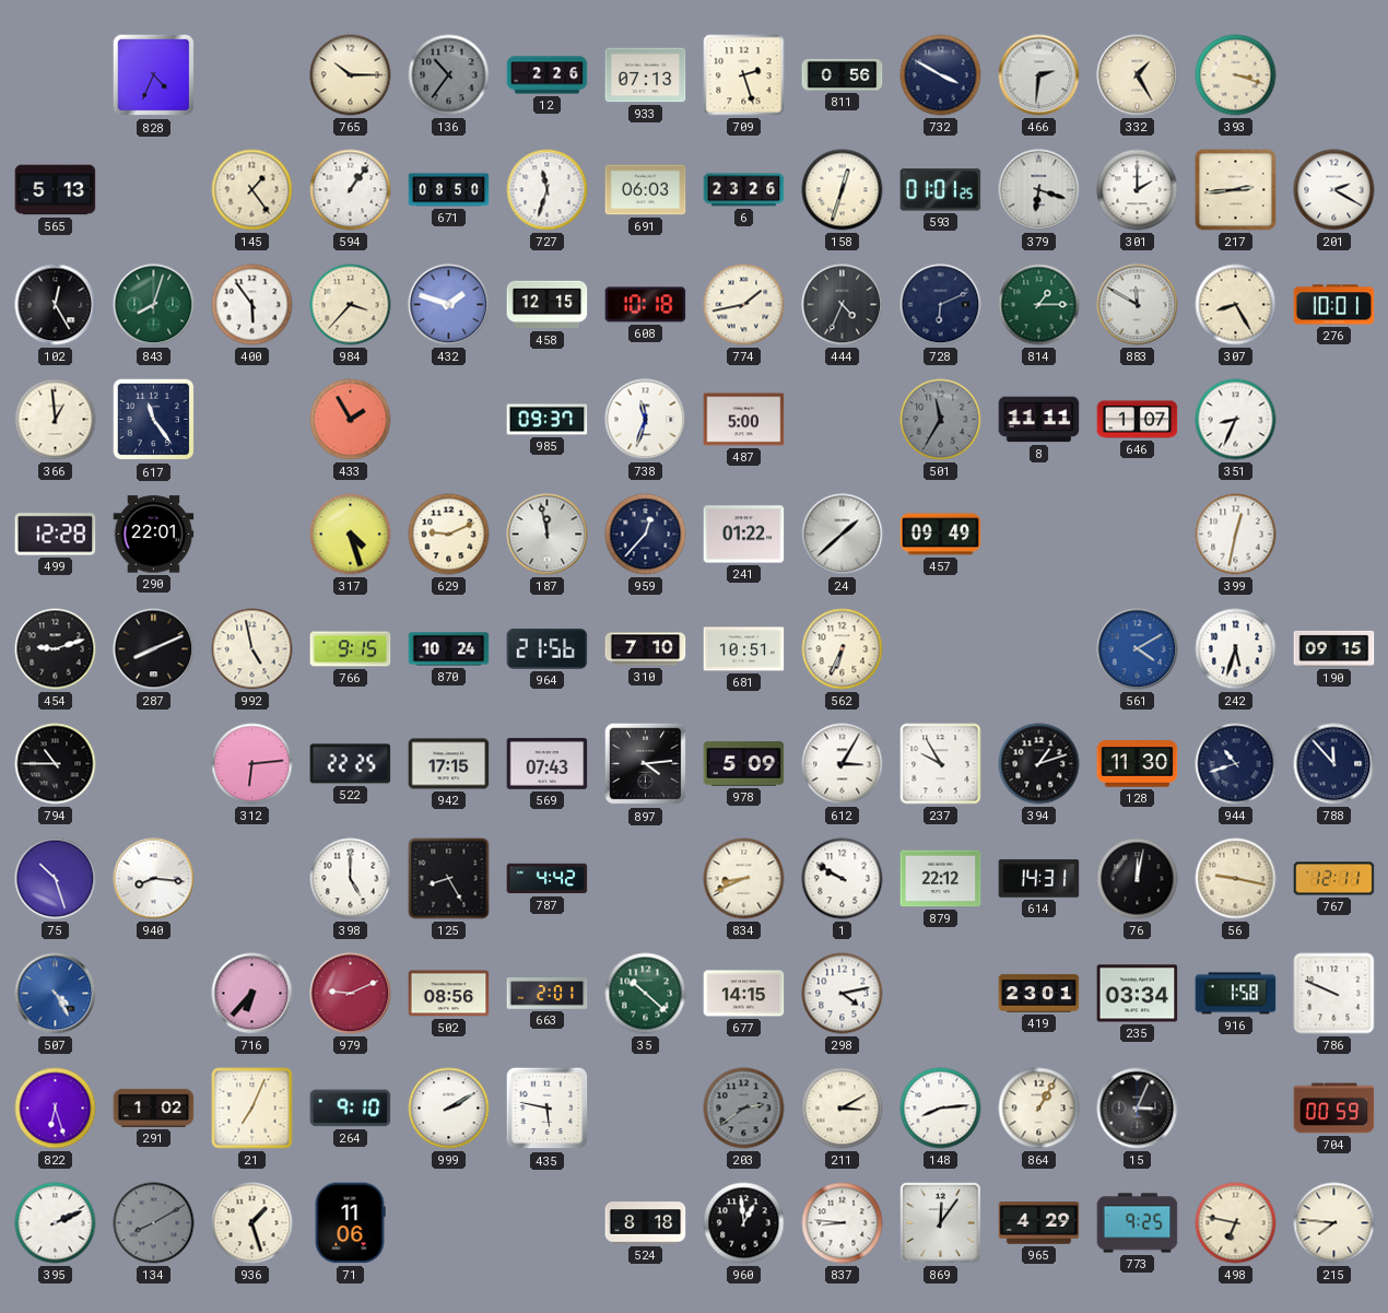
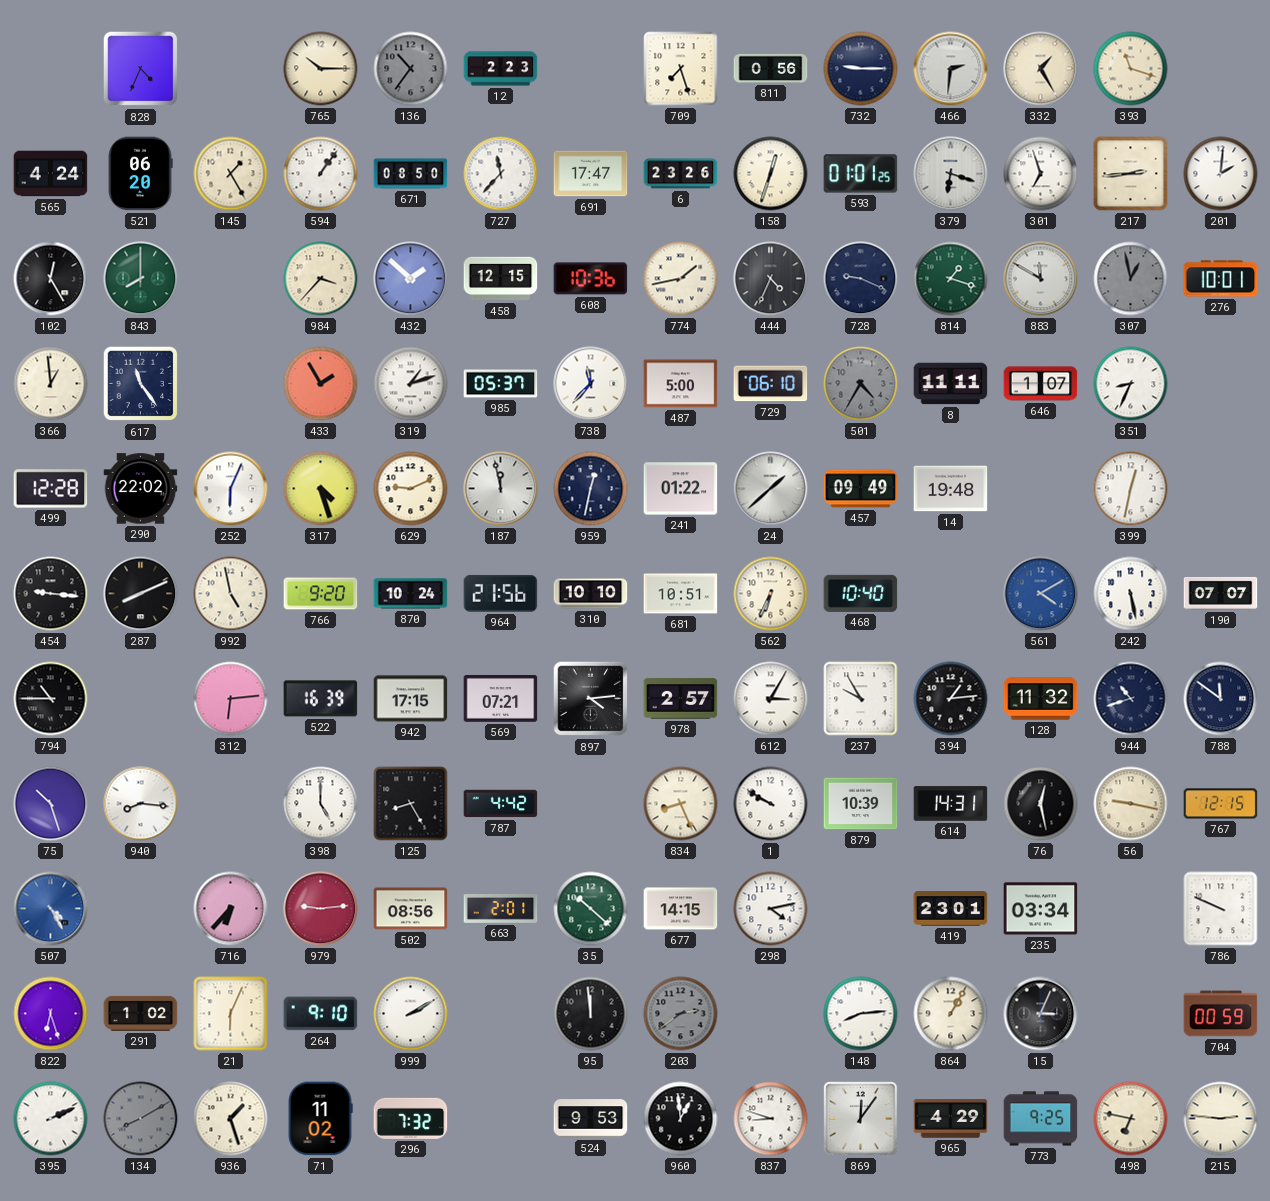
12: 2:26 -> 2:23
933: 07:13 -> none
709: 2:27 -> 7:27
732: 3:50 -> 9:15
393: 3:18 -> 11:18
565: 5:13 -> 4:24
521: none -> 06:20
145: 1:24 -> 1:25
727: 11:33 -> 11:37
691: 06:03 -> 17:47
301: 2:00 -> 6:57
201: 2:20 -> 2:01
843: 8:03 -> 8:00
400: 5:54 -> none
432: 1:48 -> 1:52
608: 10:18 -> 10:36
728: 6:11 -> 9:19
814: 1:15 -> 1:18
307: 8:25 -> 12:58
307 dial: cream -> grey
319: none -> 1:12
985: 09:37 -> 05:37
738: 11:33 -> 11:37
729: none -> 06:10
501: 11:35 -> 4:35
290: 22:01 -> 22:02
252: none -> 6:04
959: 12:37 -> 12:32
14: none -> 19:48
454: 9:12 -> 9:16
766: 9:15 -> 9:20
310: 7:10 -> 10:10
468: none -> 10:40
242: 5:33 -> 5:28
190: 09:15 -> 07:07
522: 22:25 -> 16:39
569: 07:43 -> 07:21
978: 5:09 -> 2:57
394: 1:12 -> 1:14
128: 11:30 -> 11:32
788: 11:53 -> 11:51
834: 8:41 -> 8:26
879: 22:12 -> 10:39
76: 12:02 -> 12:28
767: 12:11 -> 12:15
979: 9:11 -> 9:14
916: 1:58 -> none
21: 7:04 -> 6:04
435: 5:47 -> none
95: none -> 11:59
211: 3:10 -> none
71: 11:06 -> 11:02
296: none -> 7:32
524: 8:18 -> 9:53
837: 8:46 -> 8:48
215: 7:46 -> 2:46
